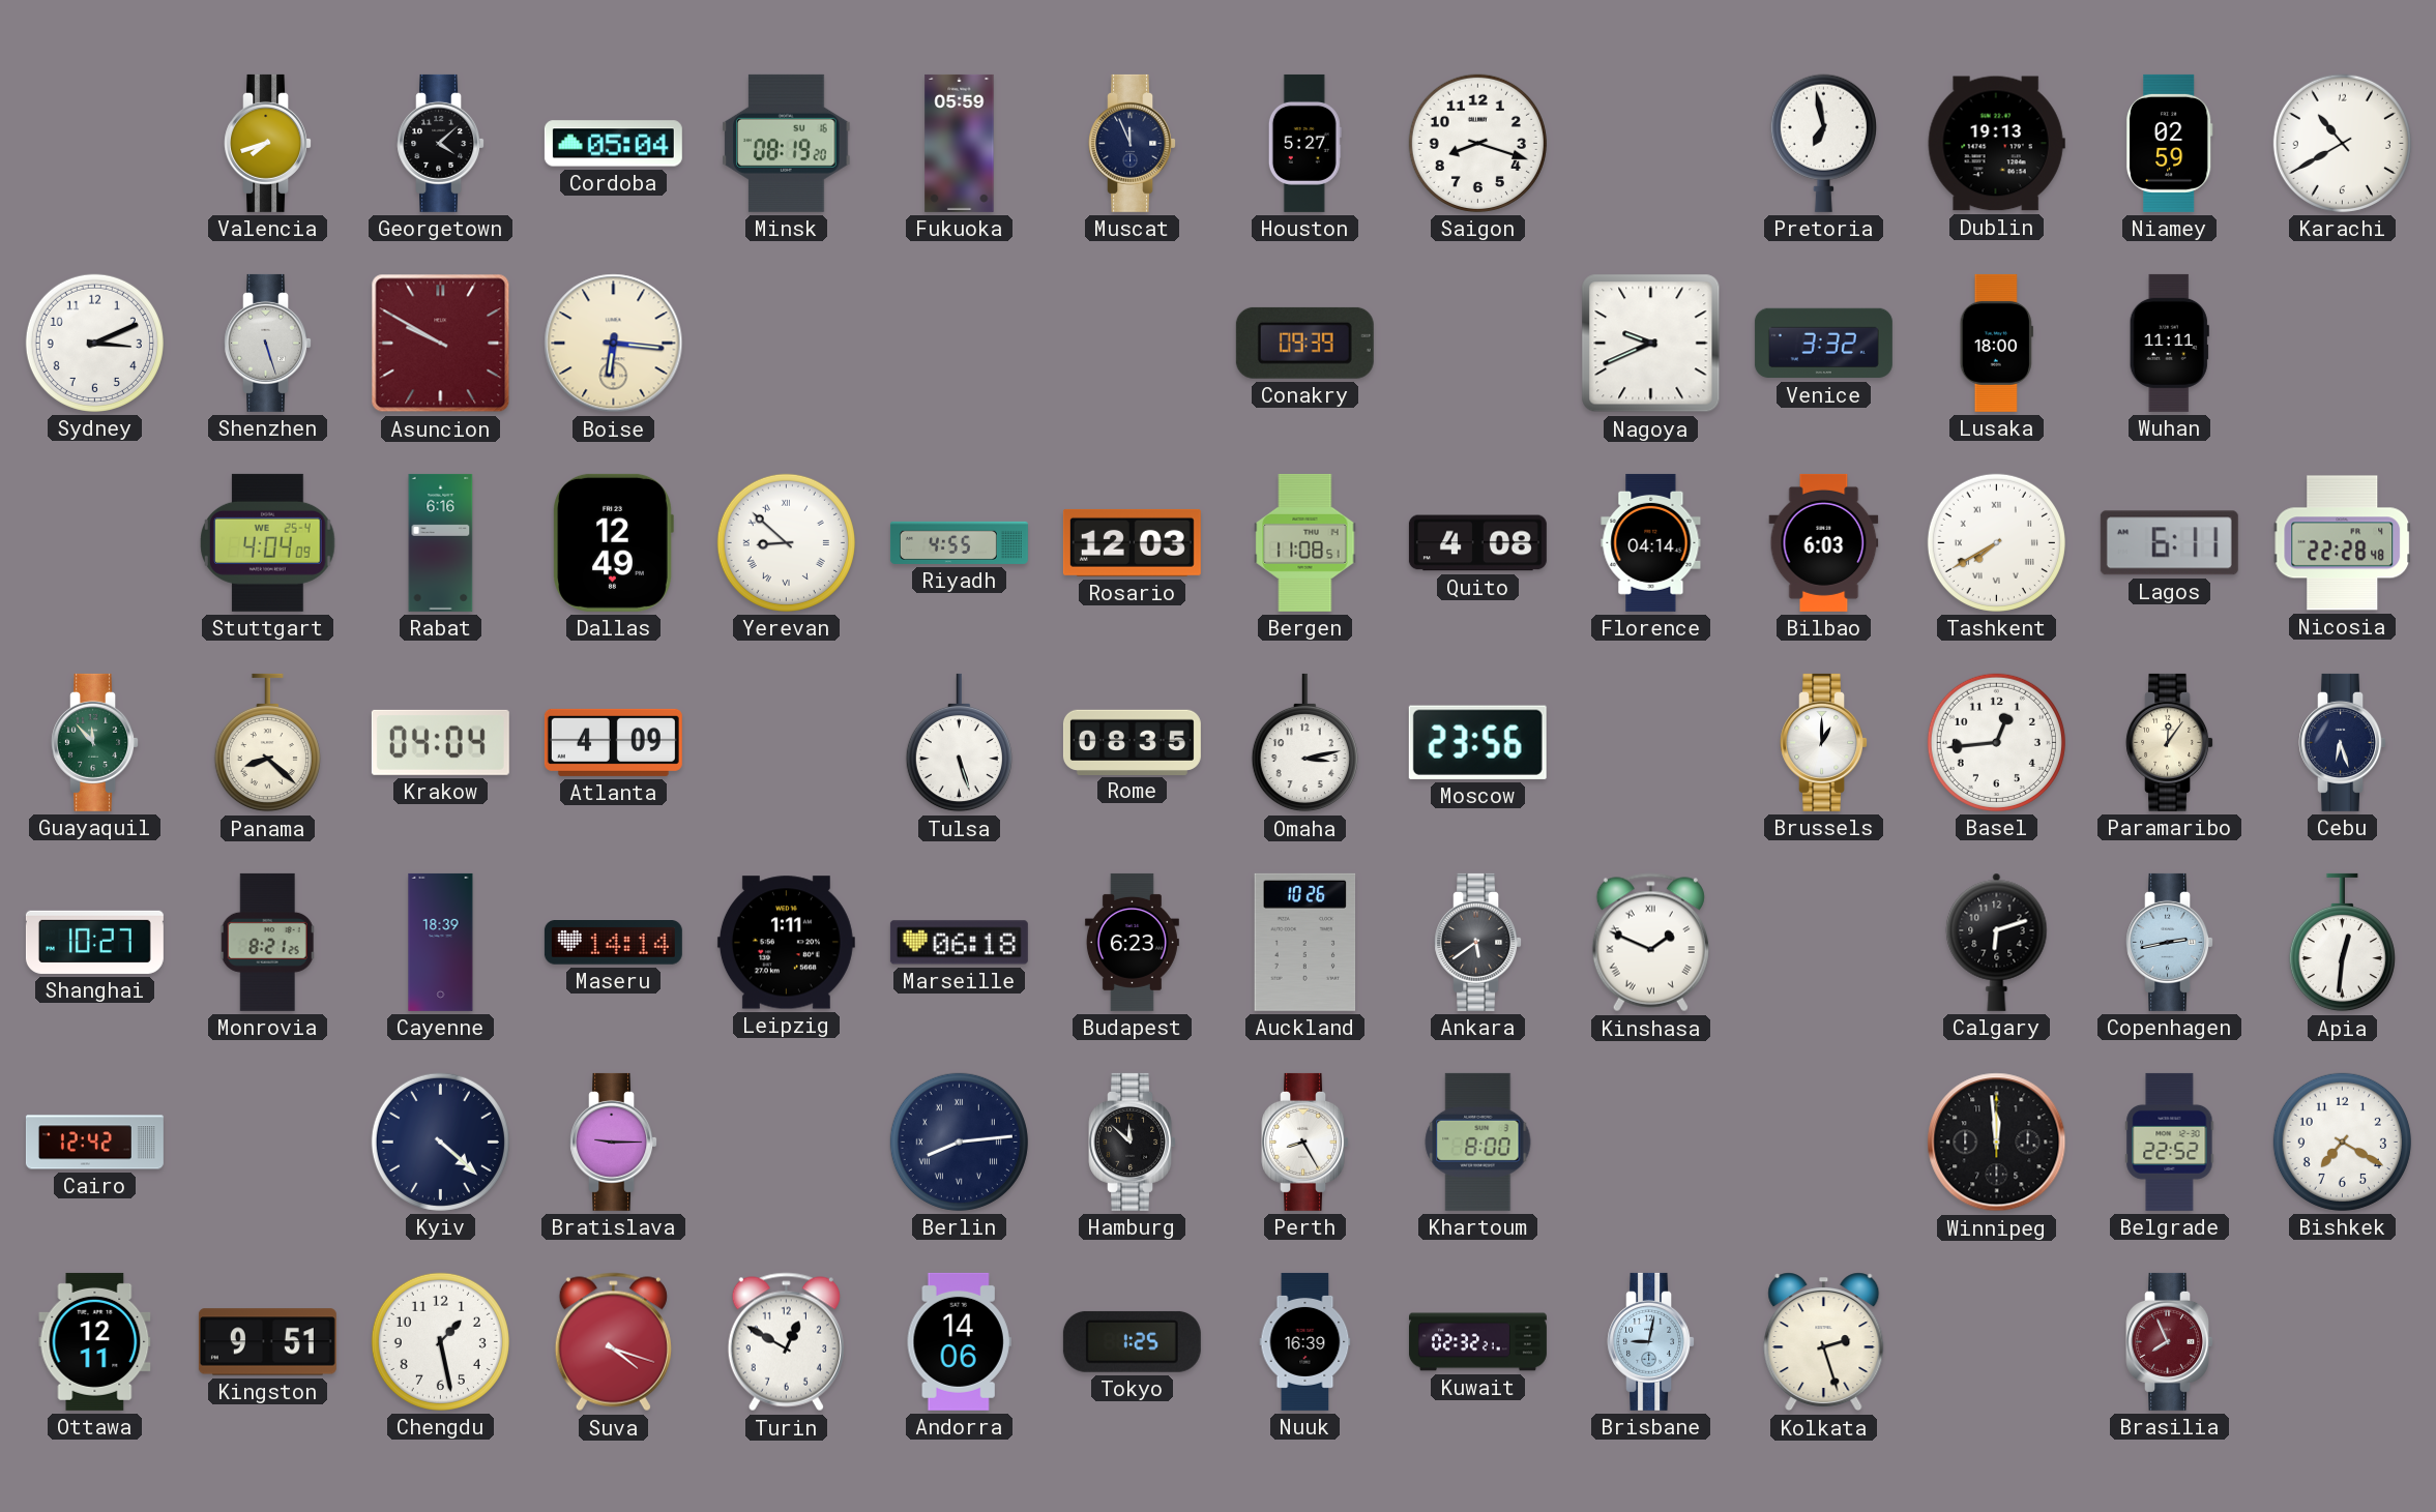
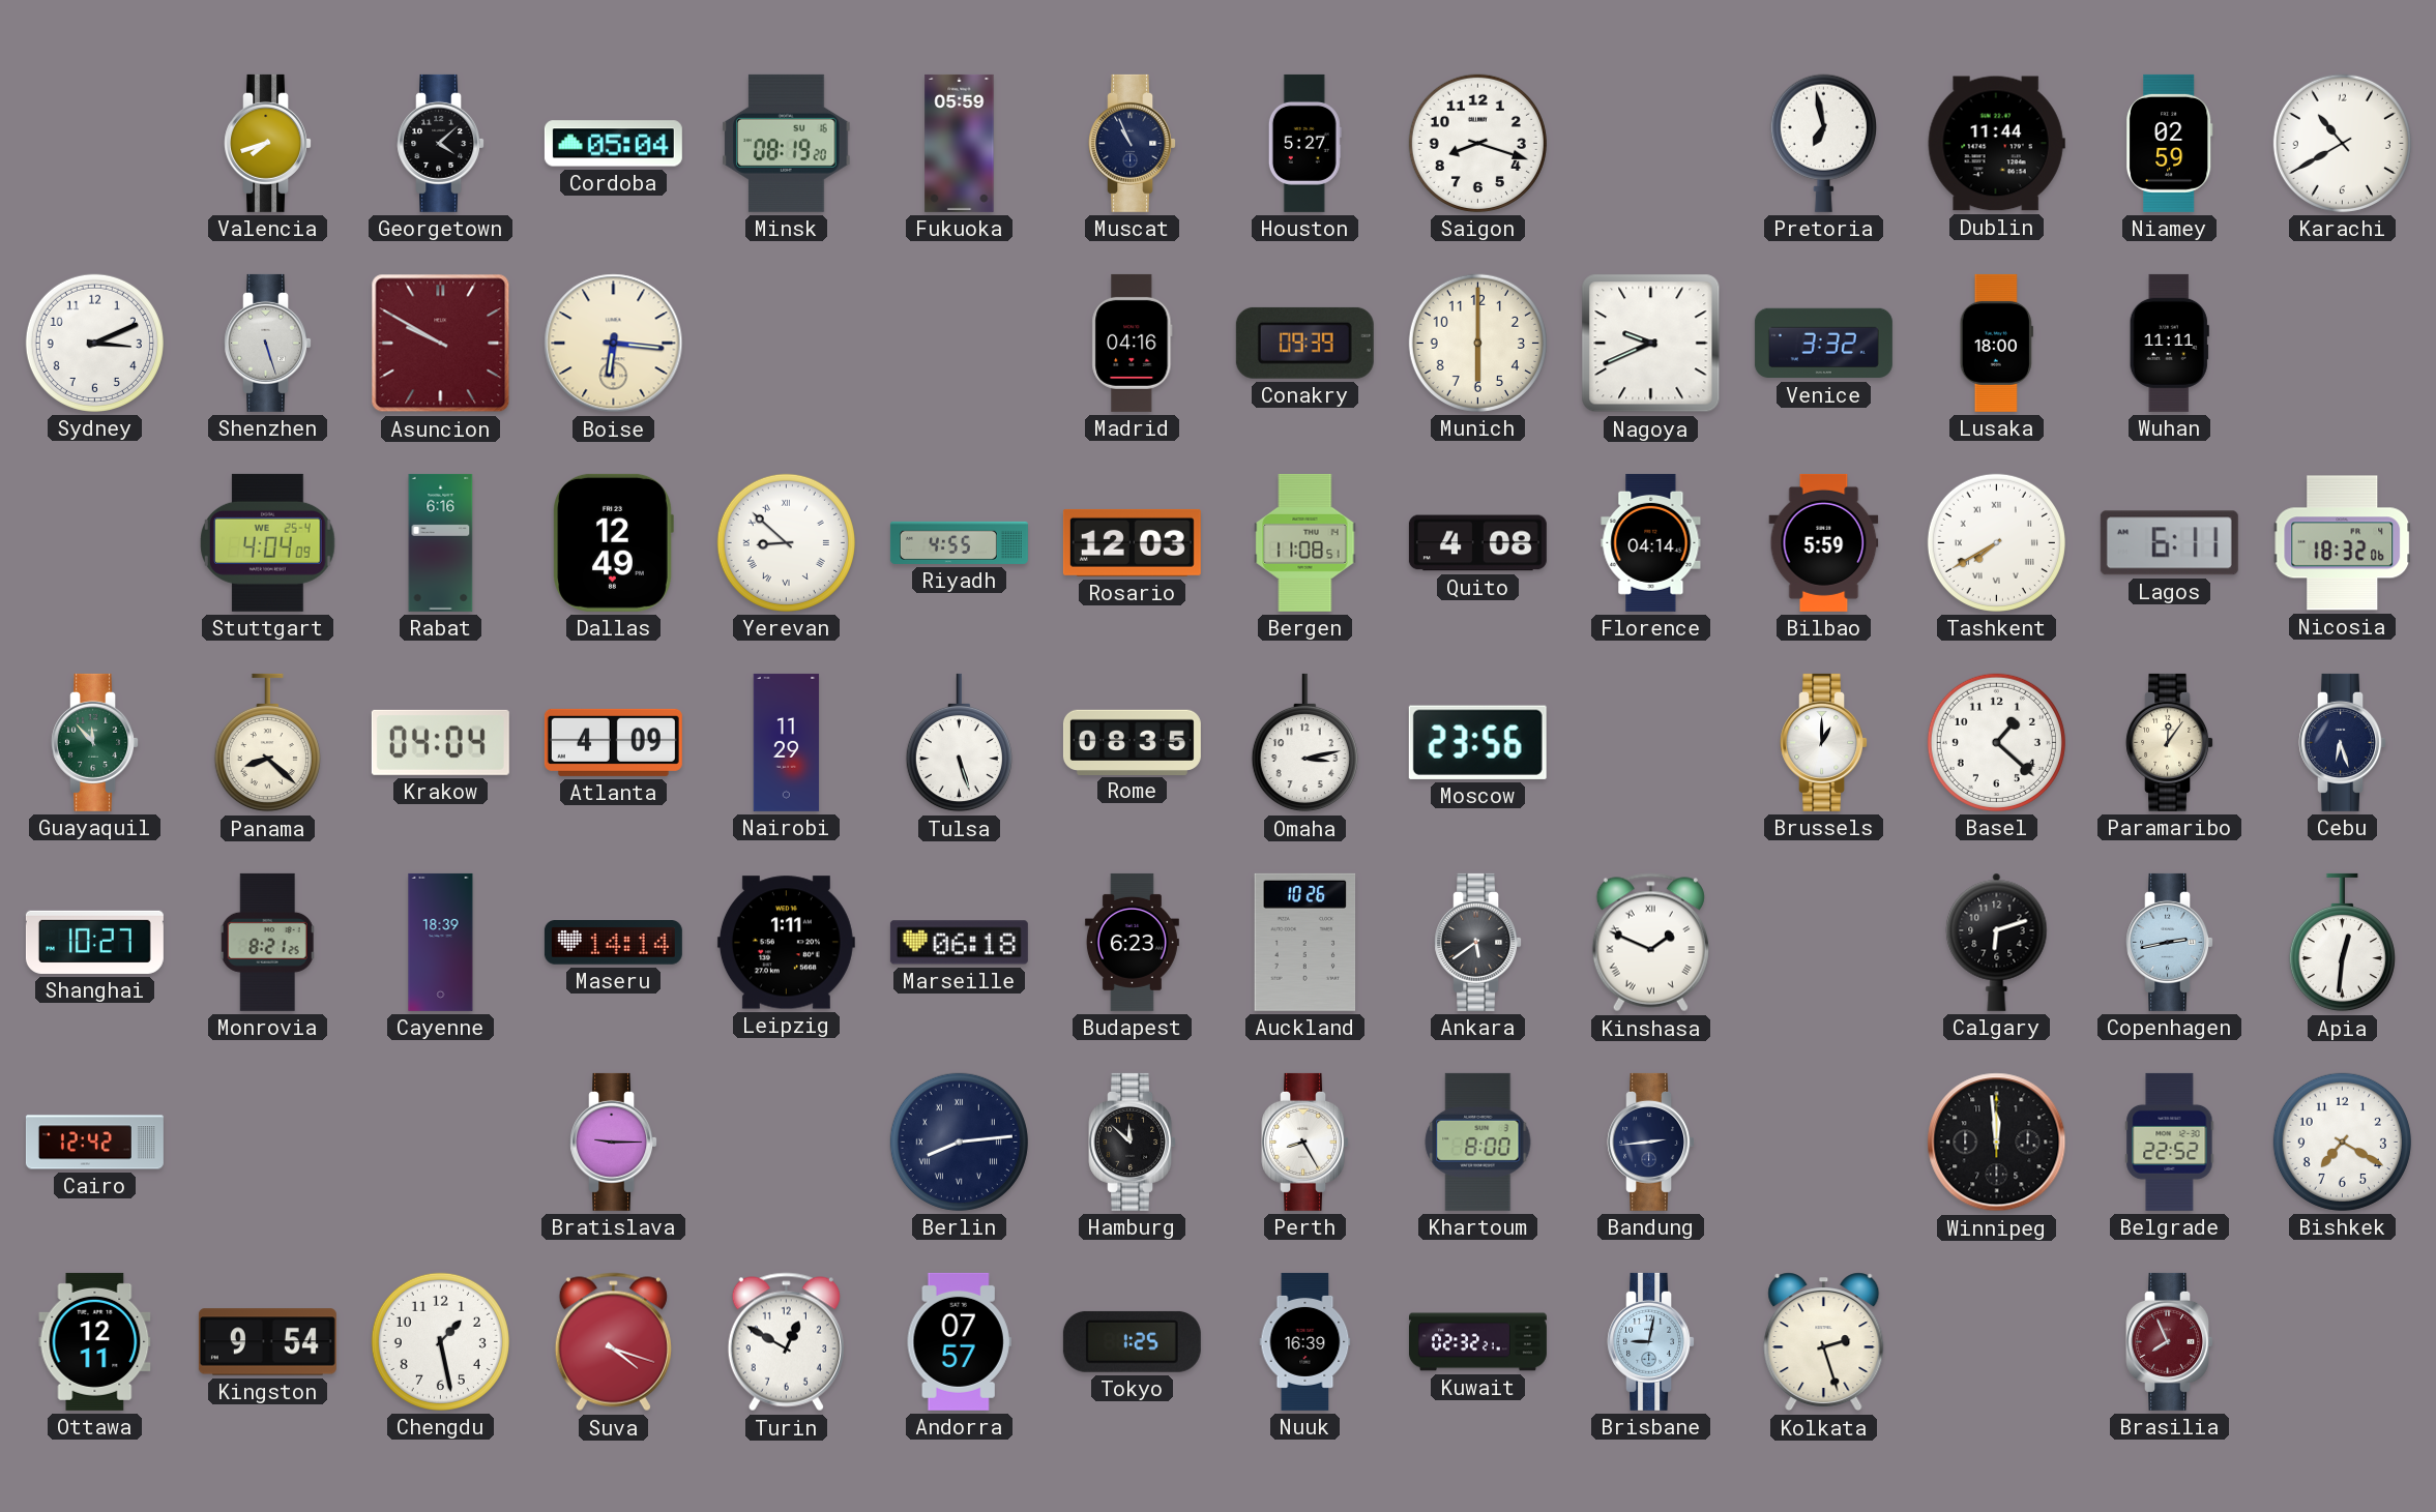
Muscat: 11:56 -> 10:56
Dublin: 19:13 -> 11:44
Madrid: none -> 04:16
Munich: none -> 6:00
Bilbao: 6:03 -> 5:59
Nicosia: 22:28 -> 18:32
Nairobi: none -> 11:29
Basel: 12:44 -> 1:22
Kyiv: 4:22 -> none
Bandung: none -> 2:44
Kingston: 9:51 -> 9:54
Andorra: 14:06 -> 07:57
